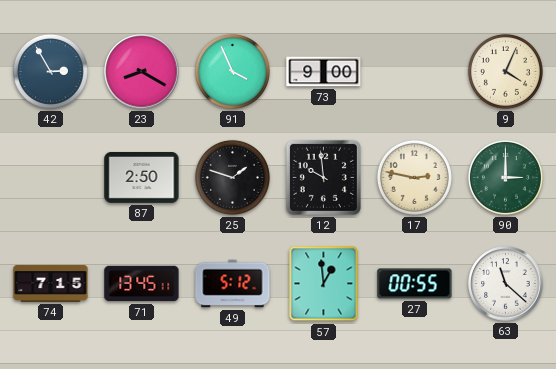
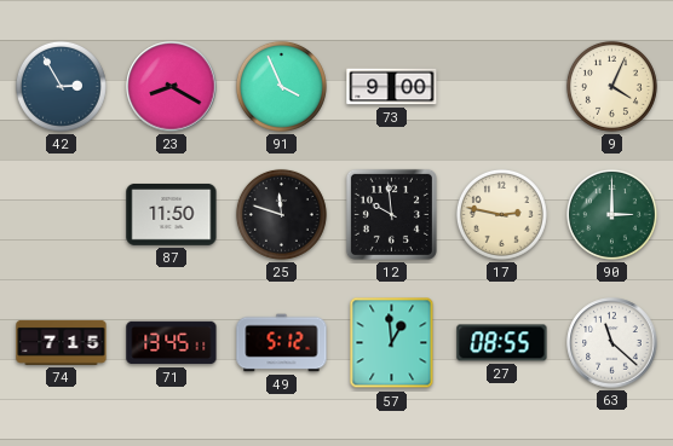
87: 2:50 -> 11:50
25: 1:48 -> 11:48
27: 00:55 -> 08:55
